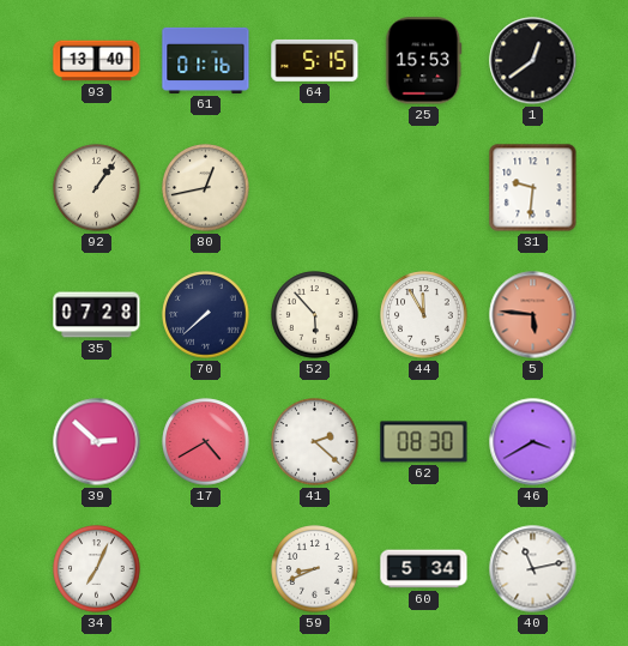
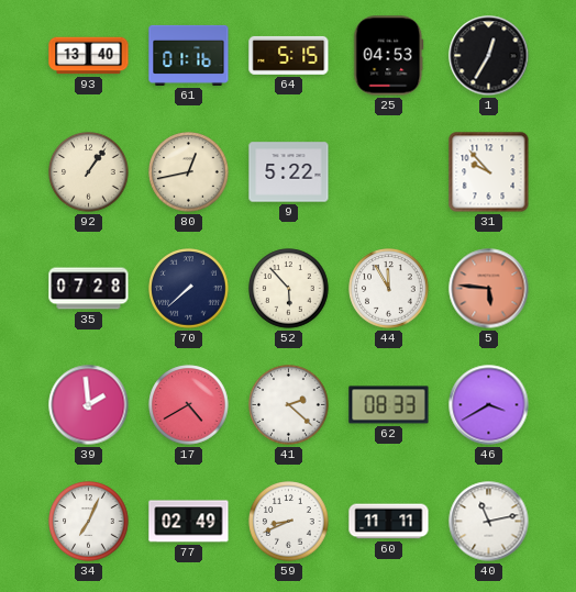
25: 15:53 -> 04:53
1: 12:39 -> 12:35
9: none -> 5:22
31: 9:31 -> 9:53
39: 2:52 -> 1:59
62: 08:30 -> 08:33
77: none -> 02:49
60: 5:34 -> 11:11
